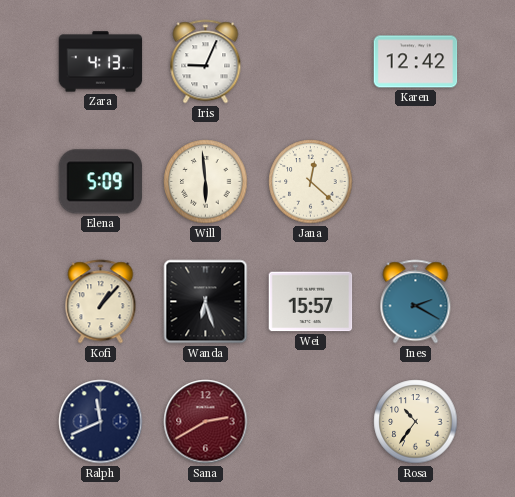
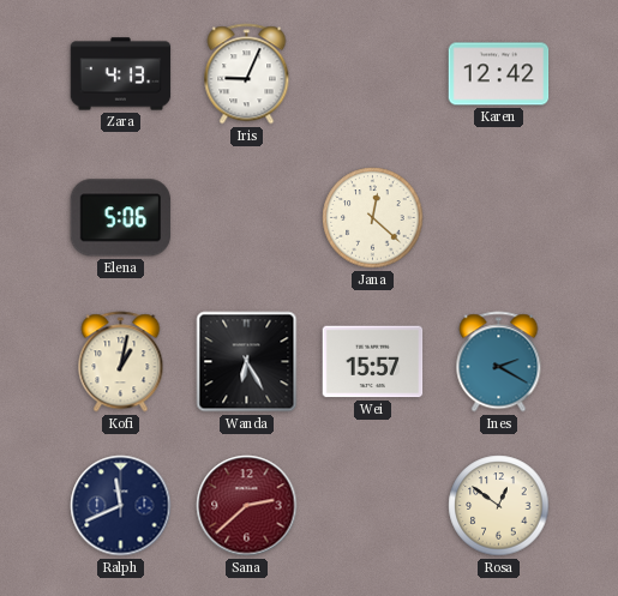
Elena: 5:09 -> 5:06
Will: 5:59 -> none
Kofi: 1:07 -> 1:02
Wanda: 6:27 -> 6:25
Sana: 2:40 -> 2:38
Rosa: 10:36 -> 12:51
